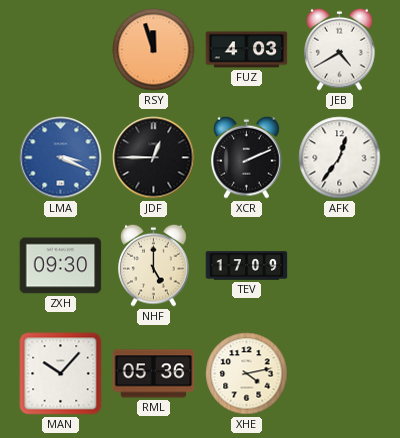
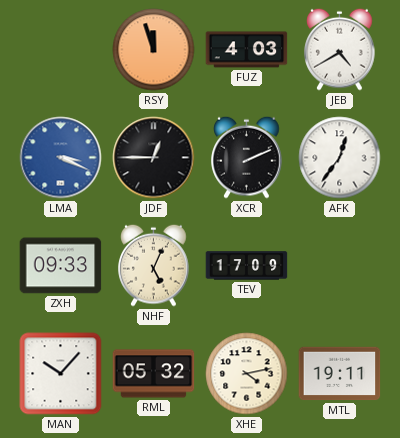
ZXH: 09:30 -> 09:33
NHF: 5:00 -> 5:04
RML: 05:36 -> 05:32
MTL: none -> 19:11
